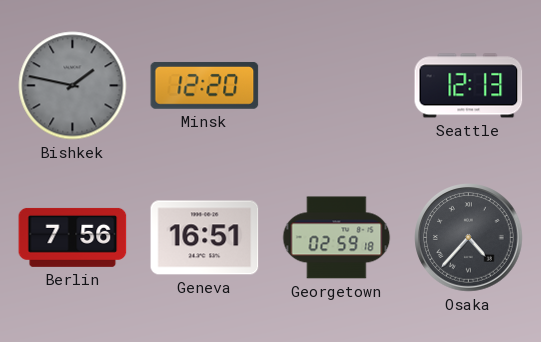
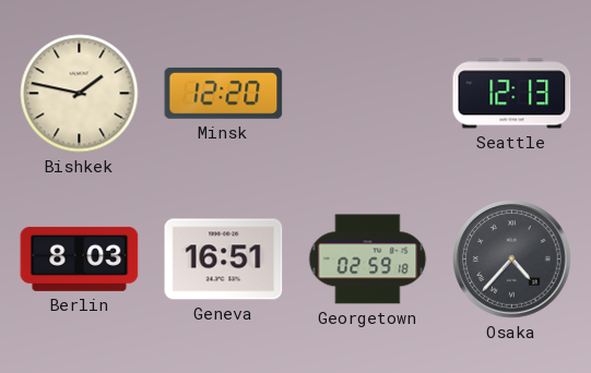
Bishkek dial: grey -> cream
Berlin: 7:56 -> 8:03
